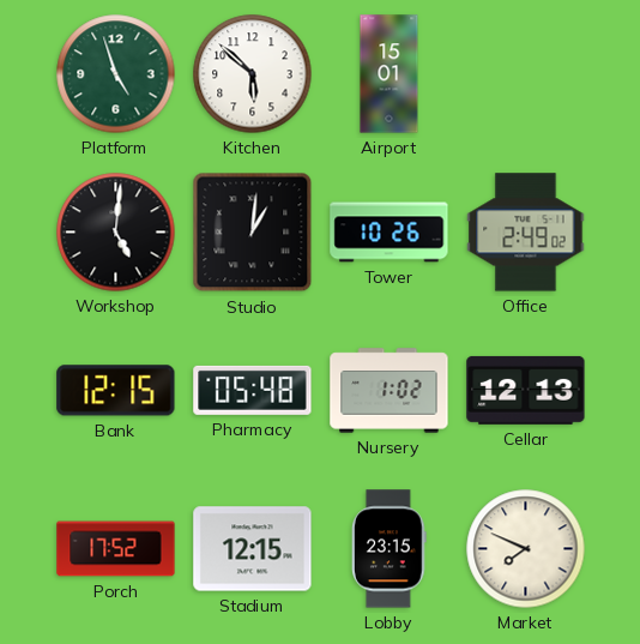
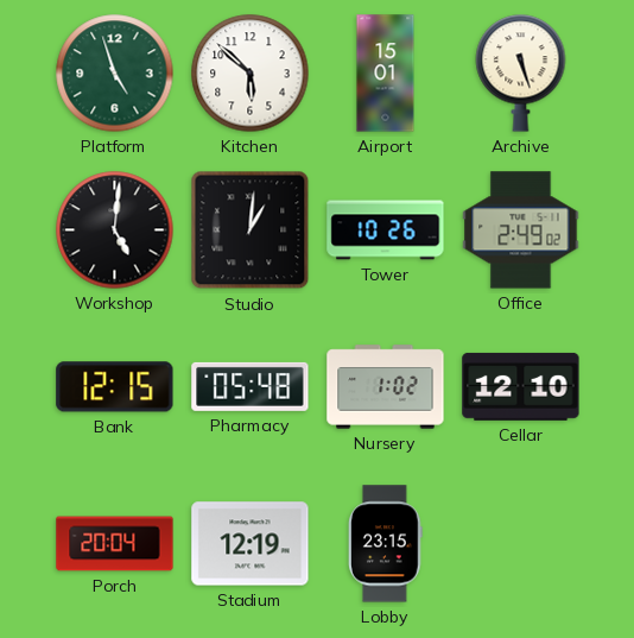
Archive: none -> 5:27
Cellar: 12:13 -> 12:10
Porch: 17:52 -> 20:04
Stadium: 12:15 -> 12:19
Market: 7:49 -> none
